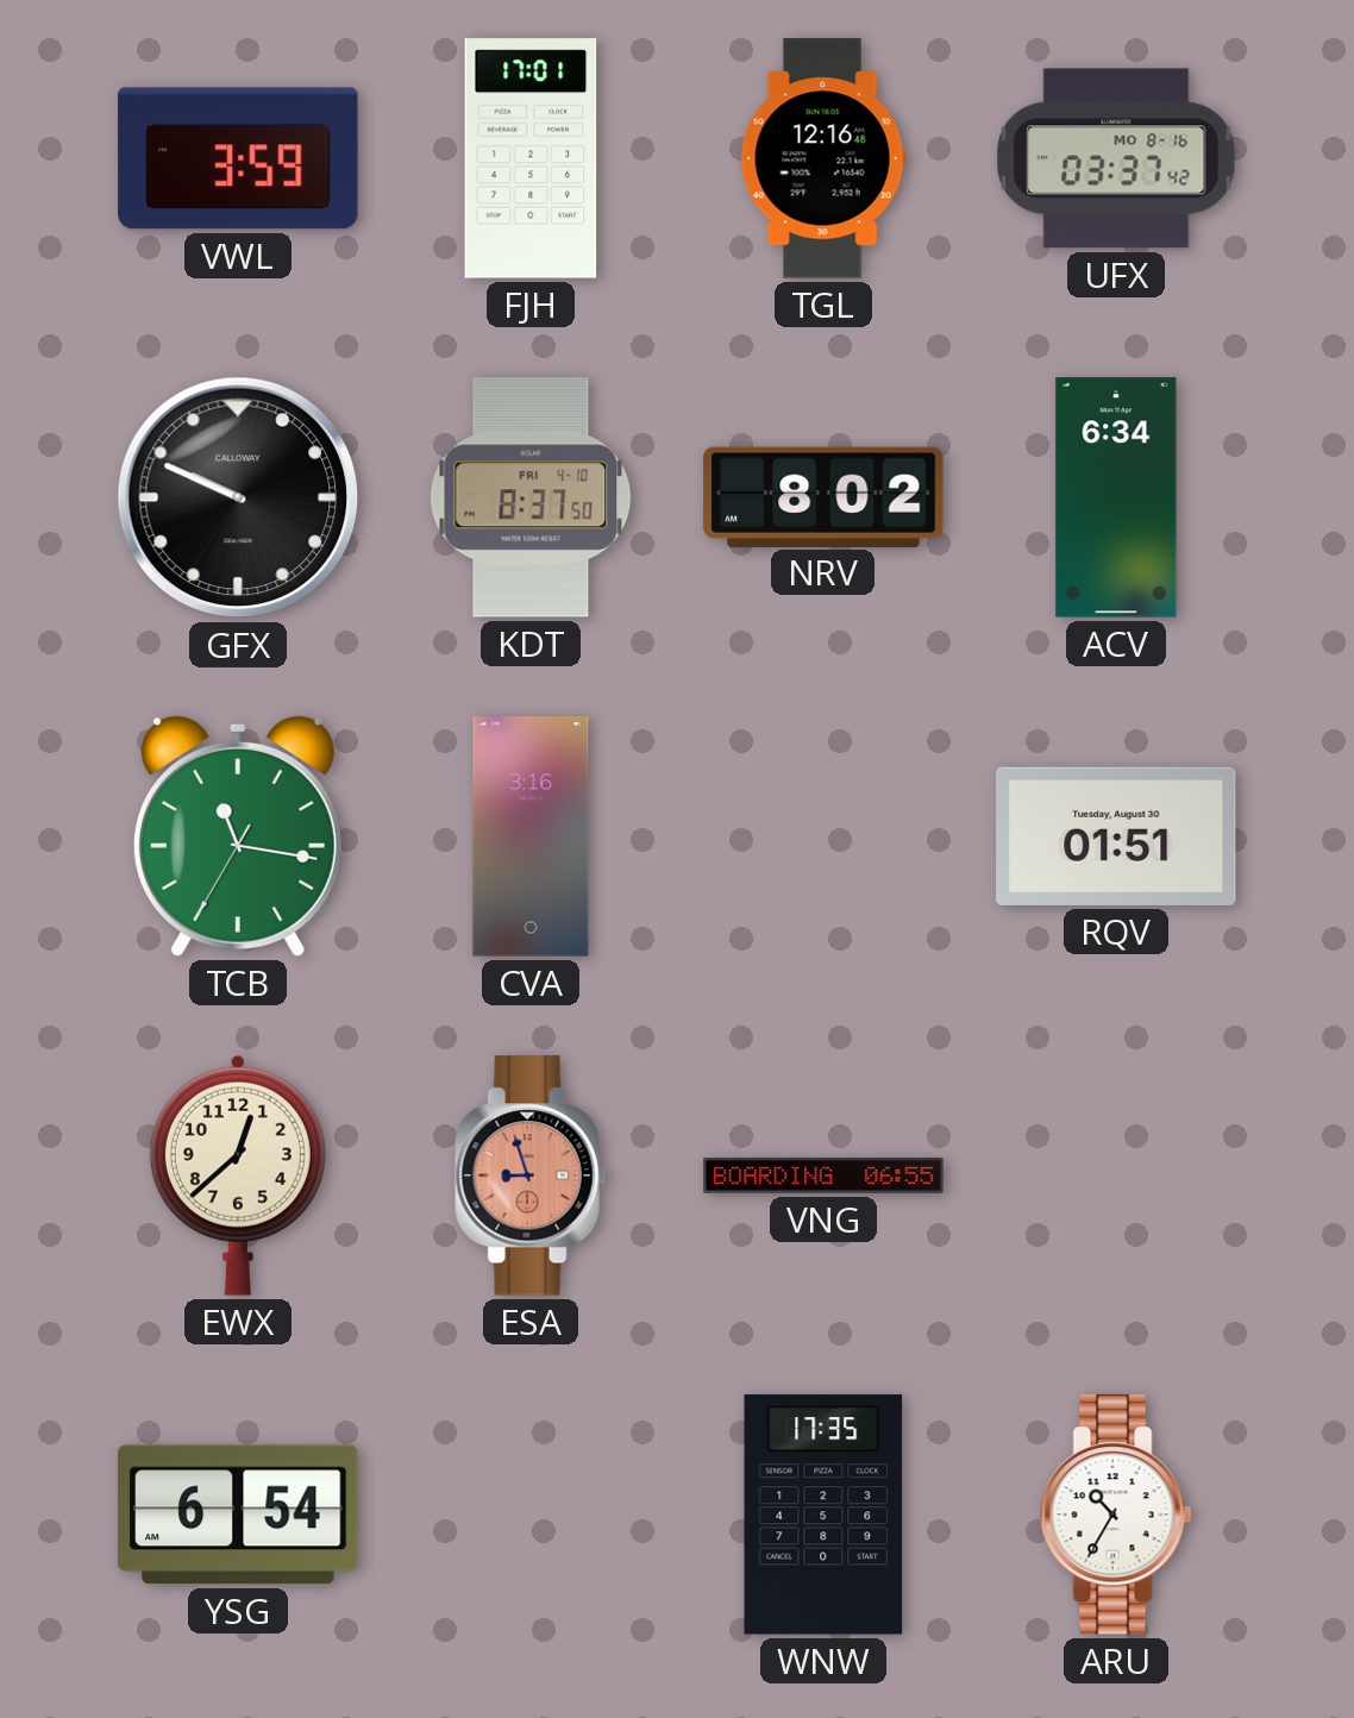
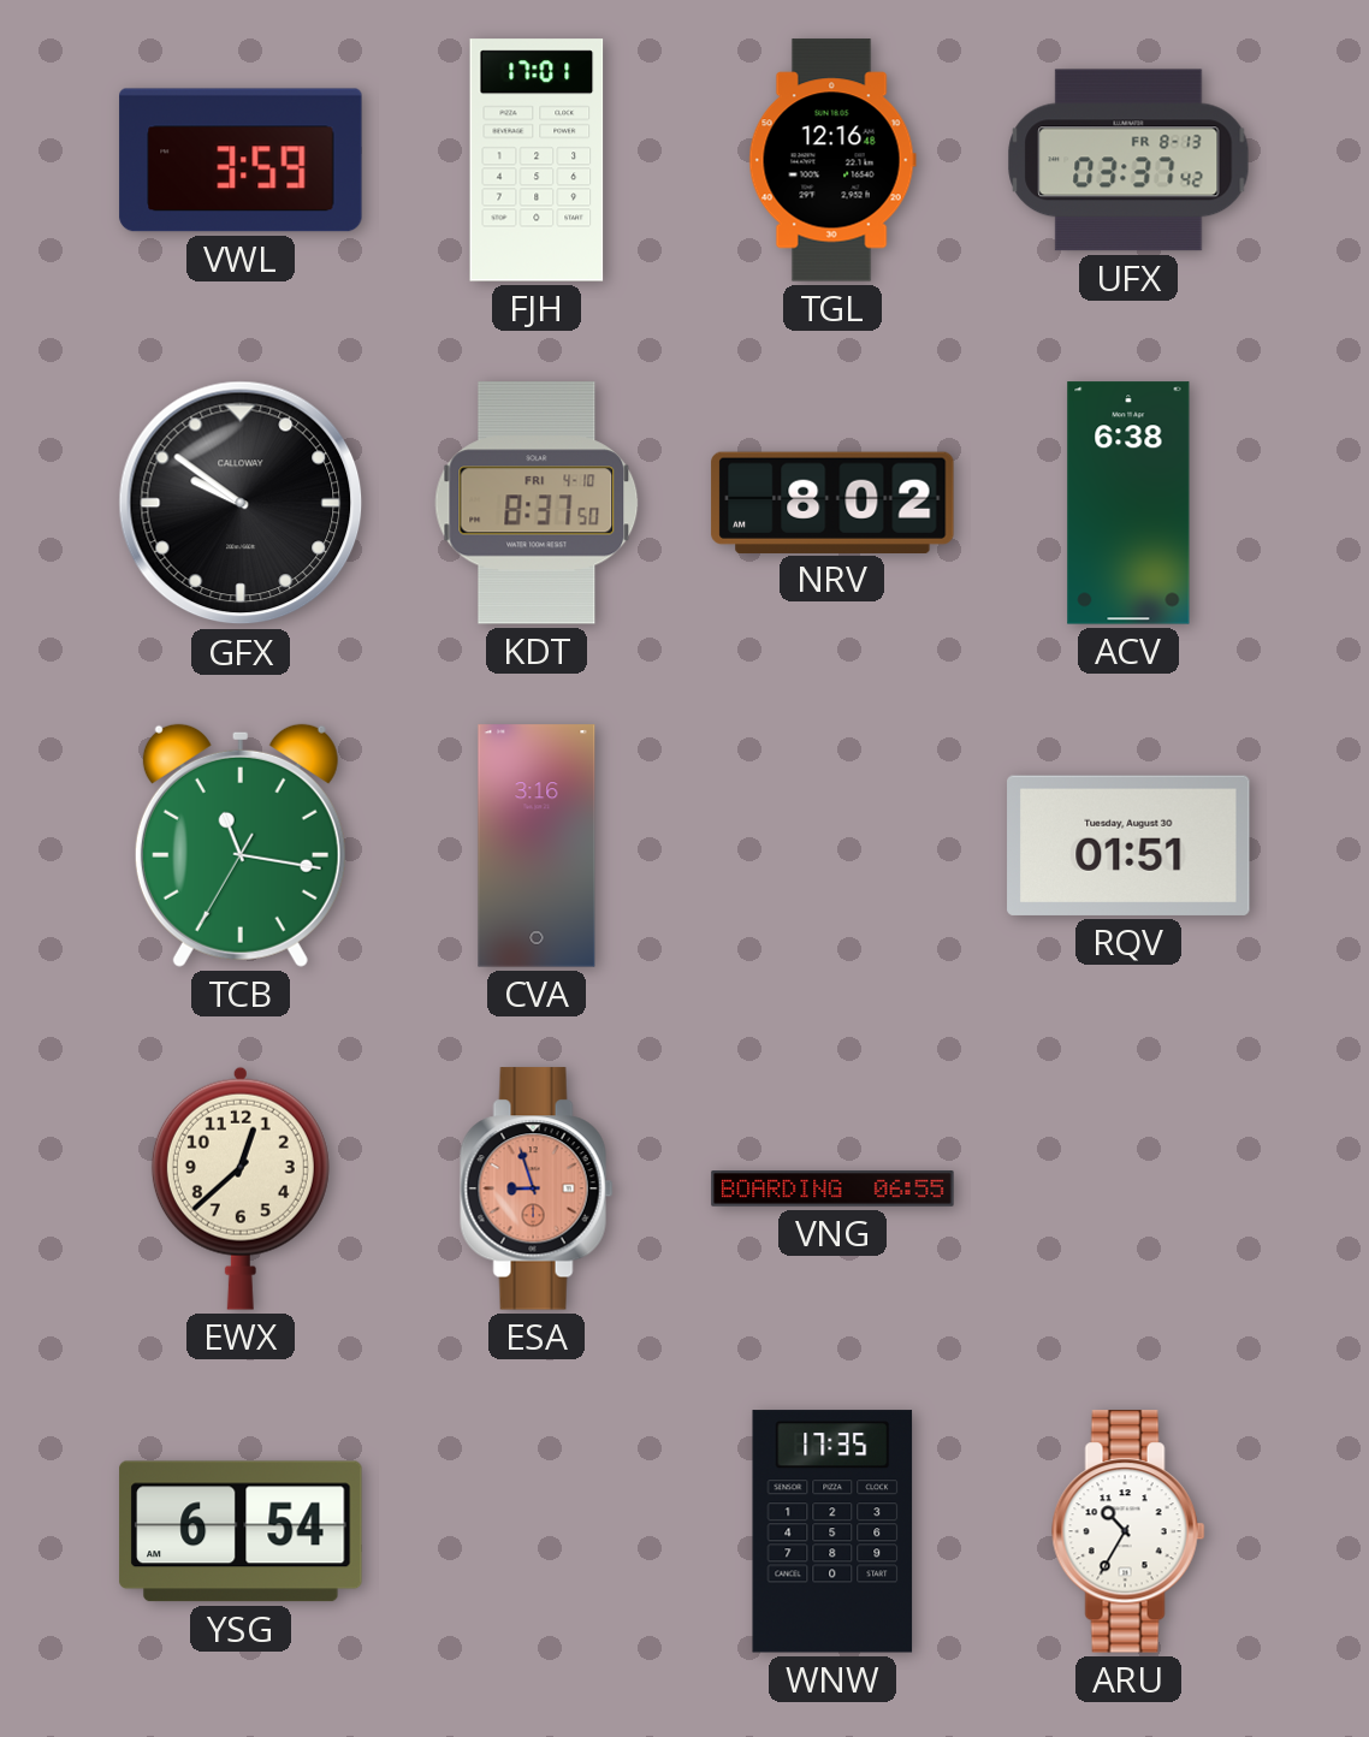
UFX date: MO 8-16 -> FR 8-13
GFX: 9:49 -> 9:51
ACV: 6:34 -> 6:38
